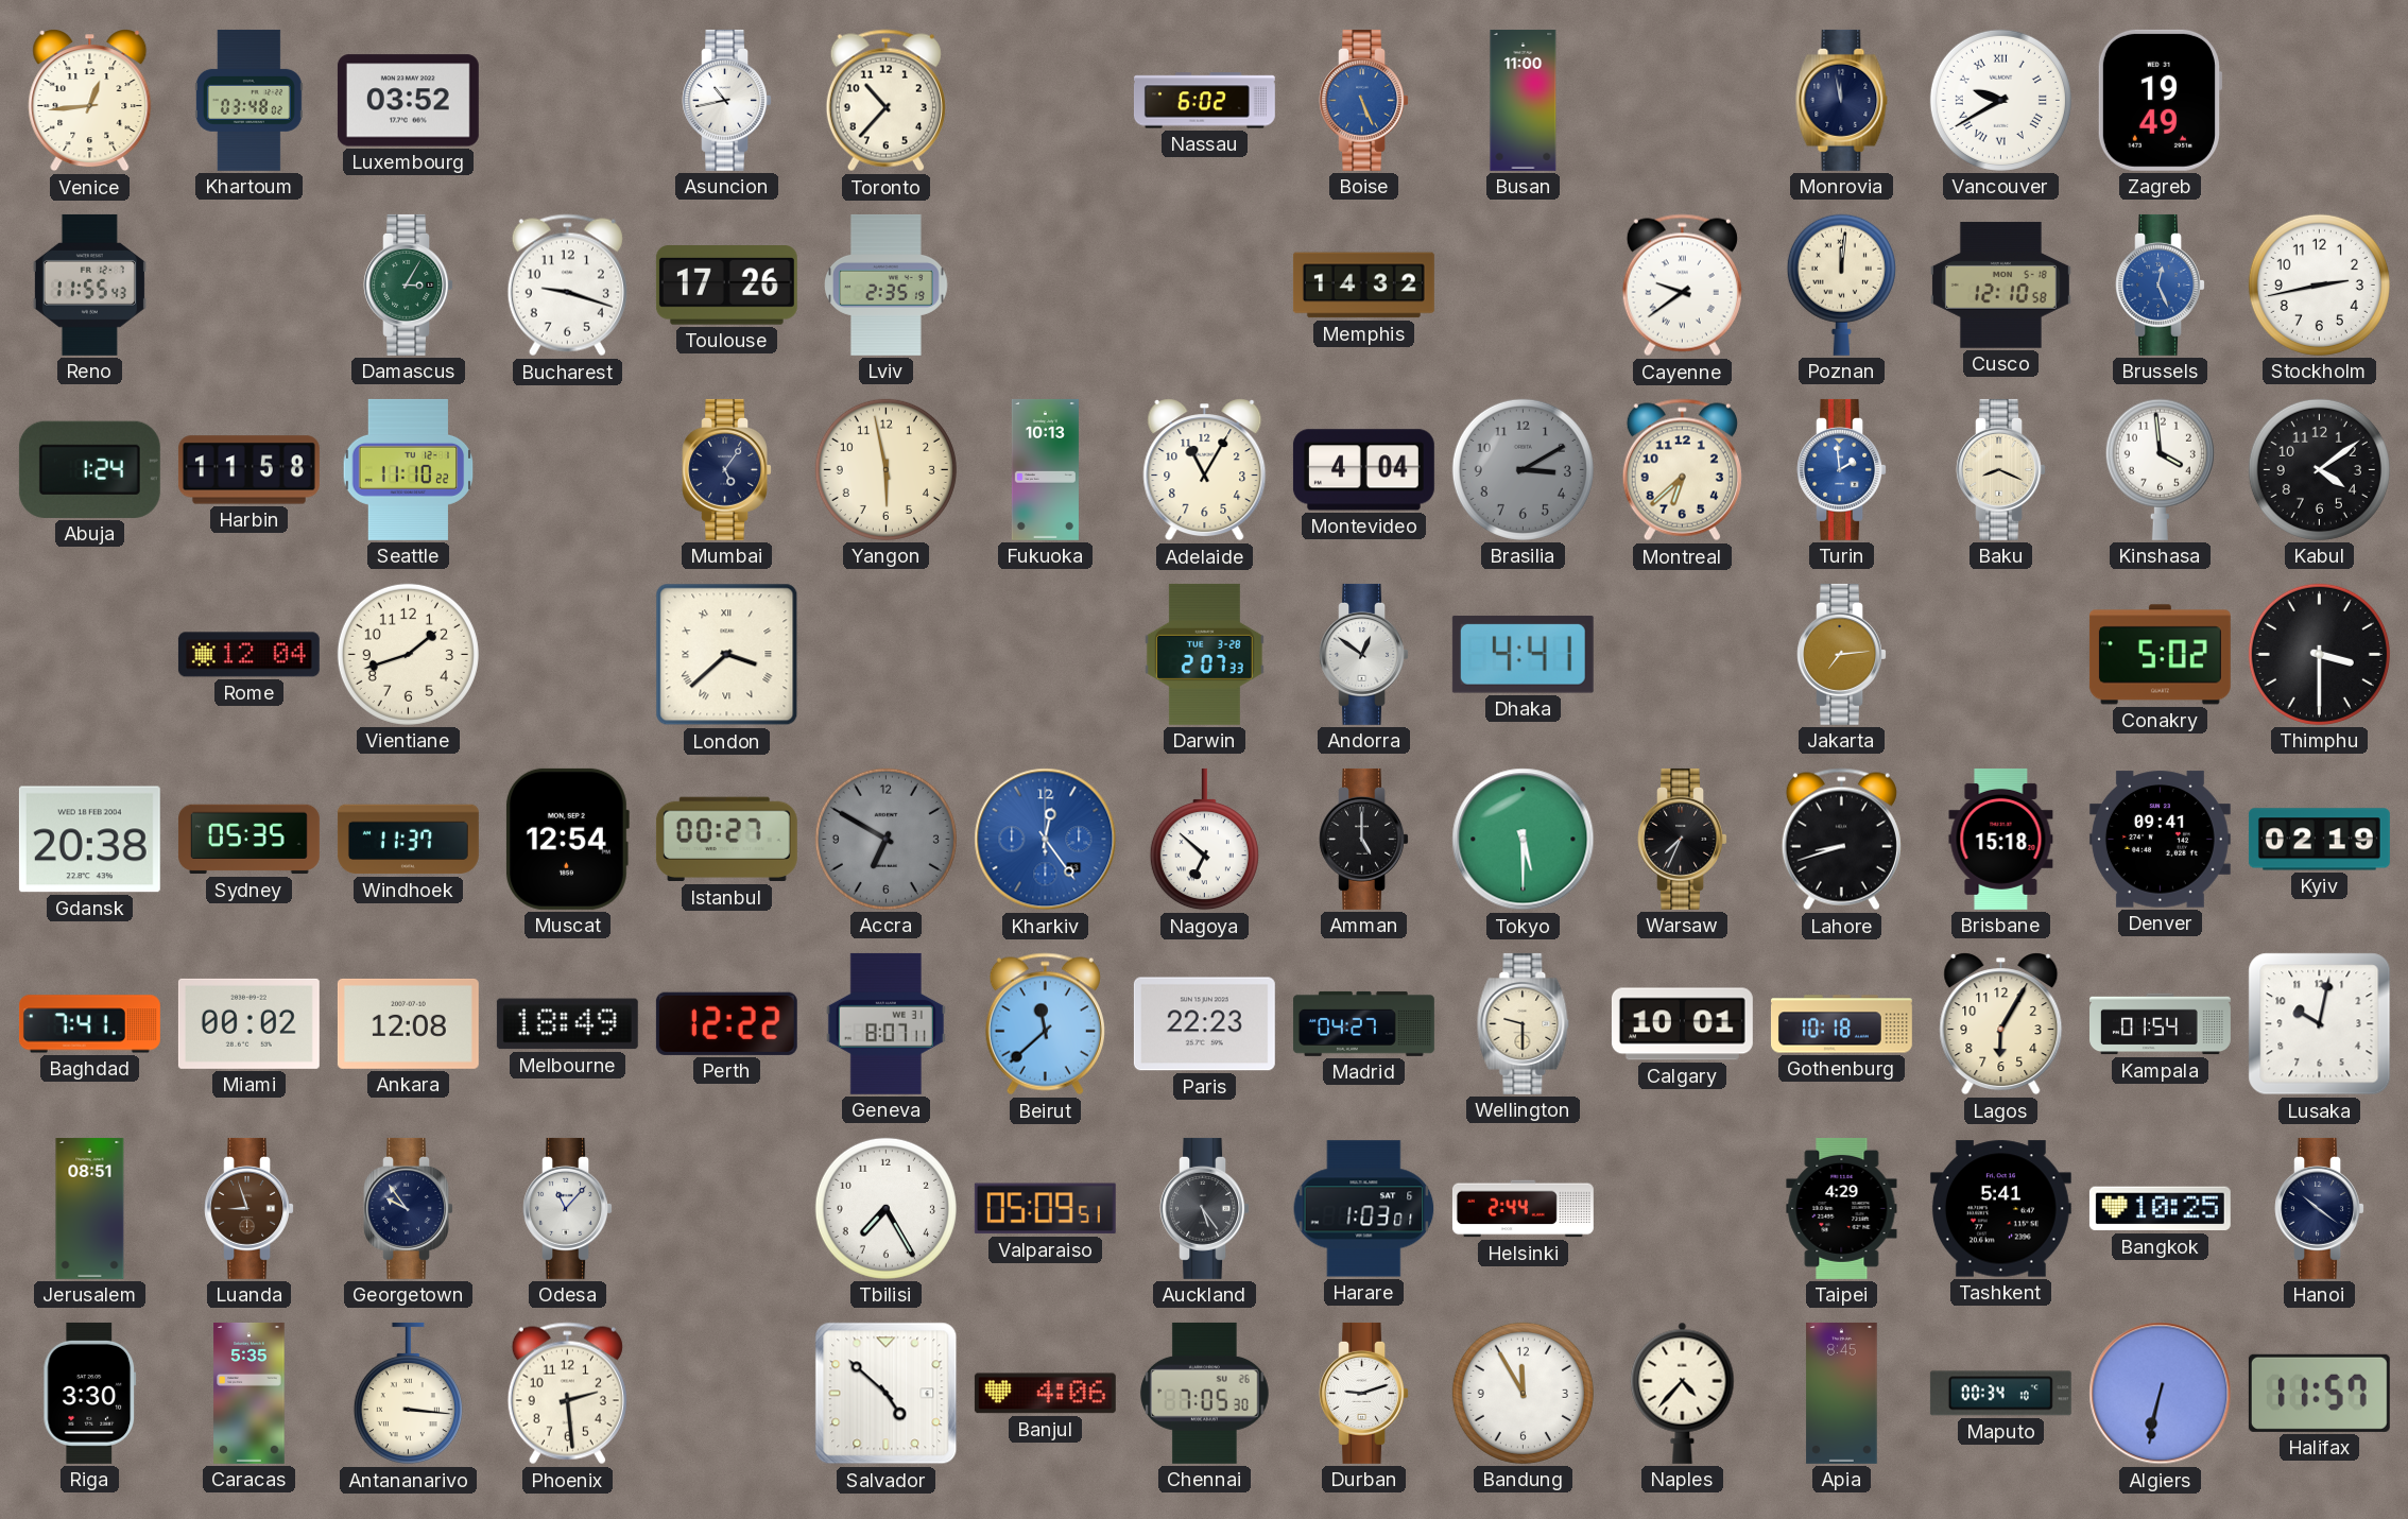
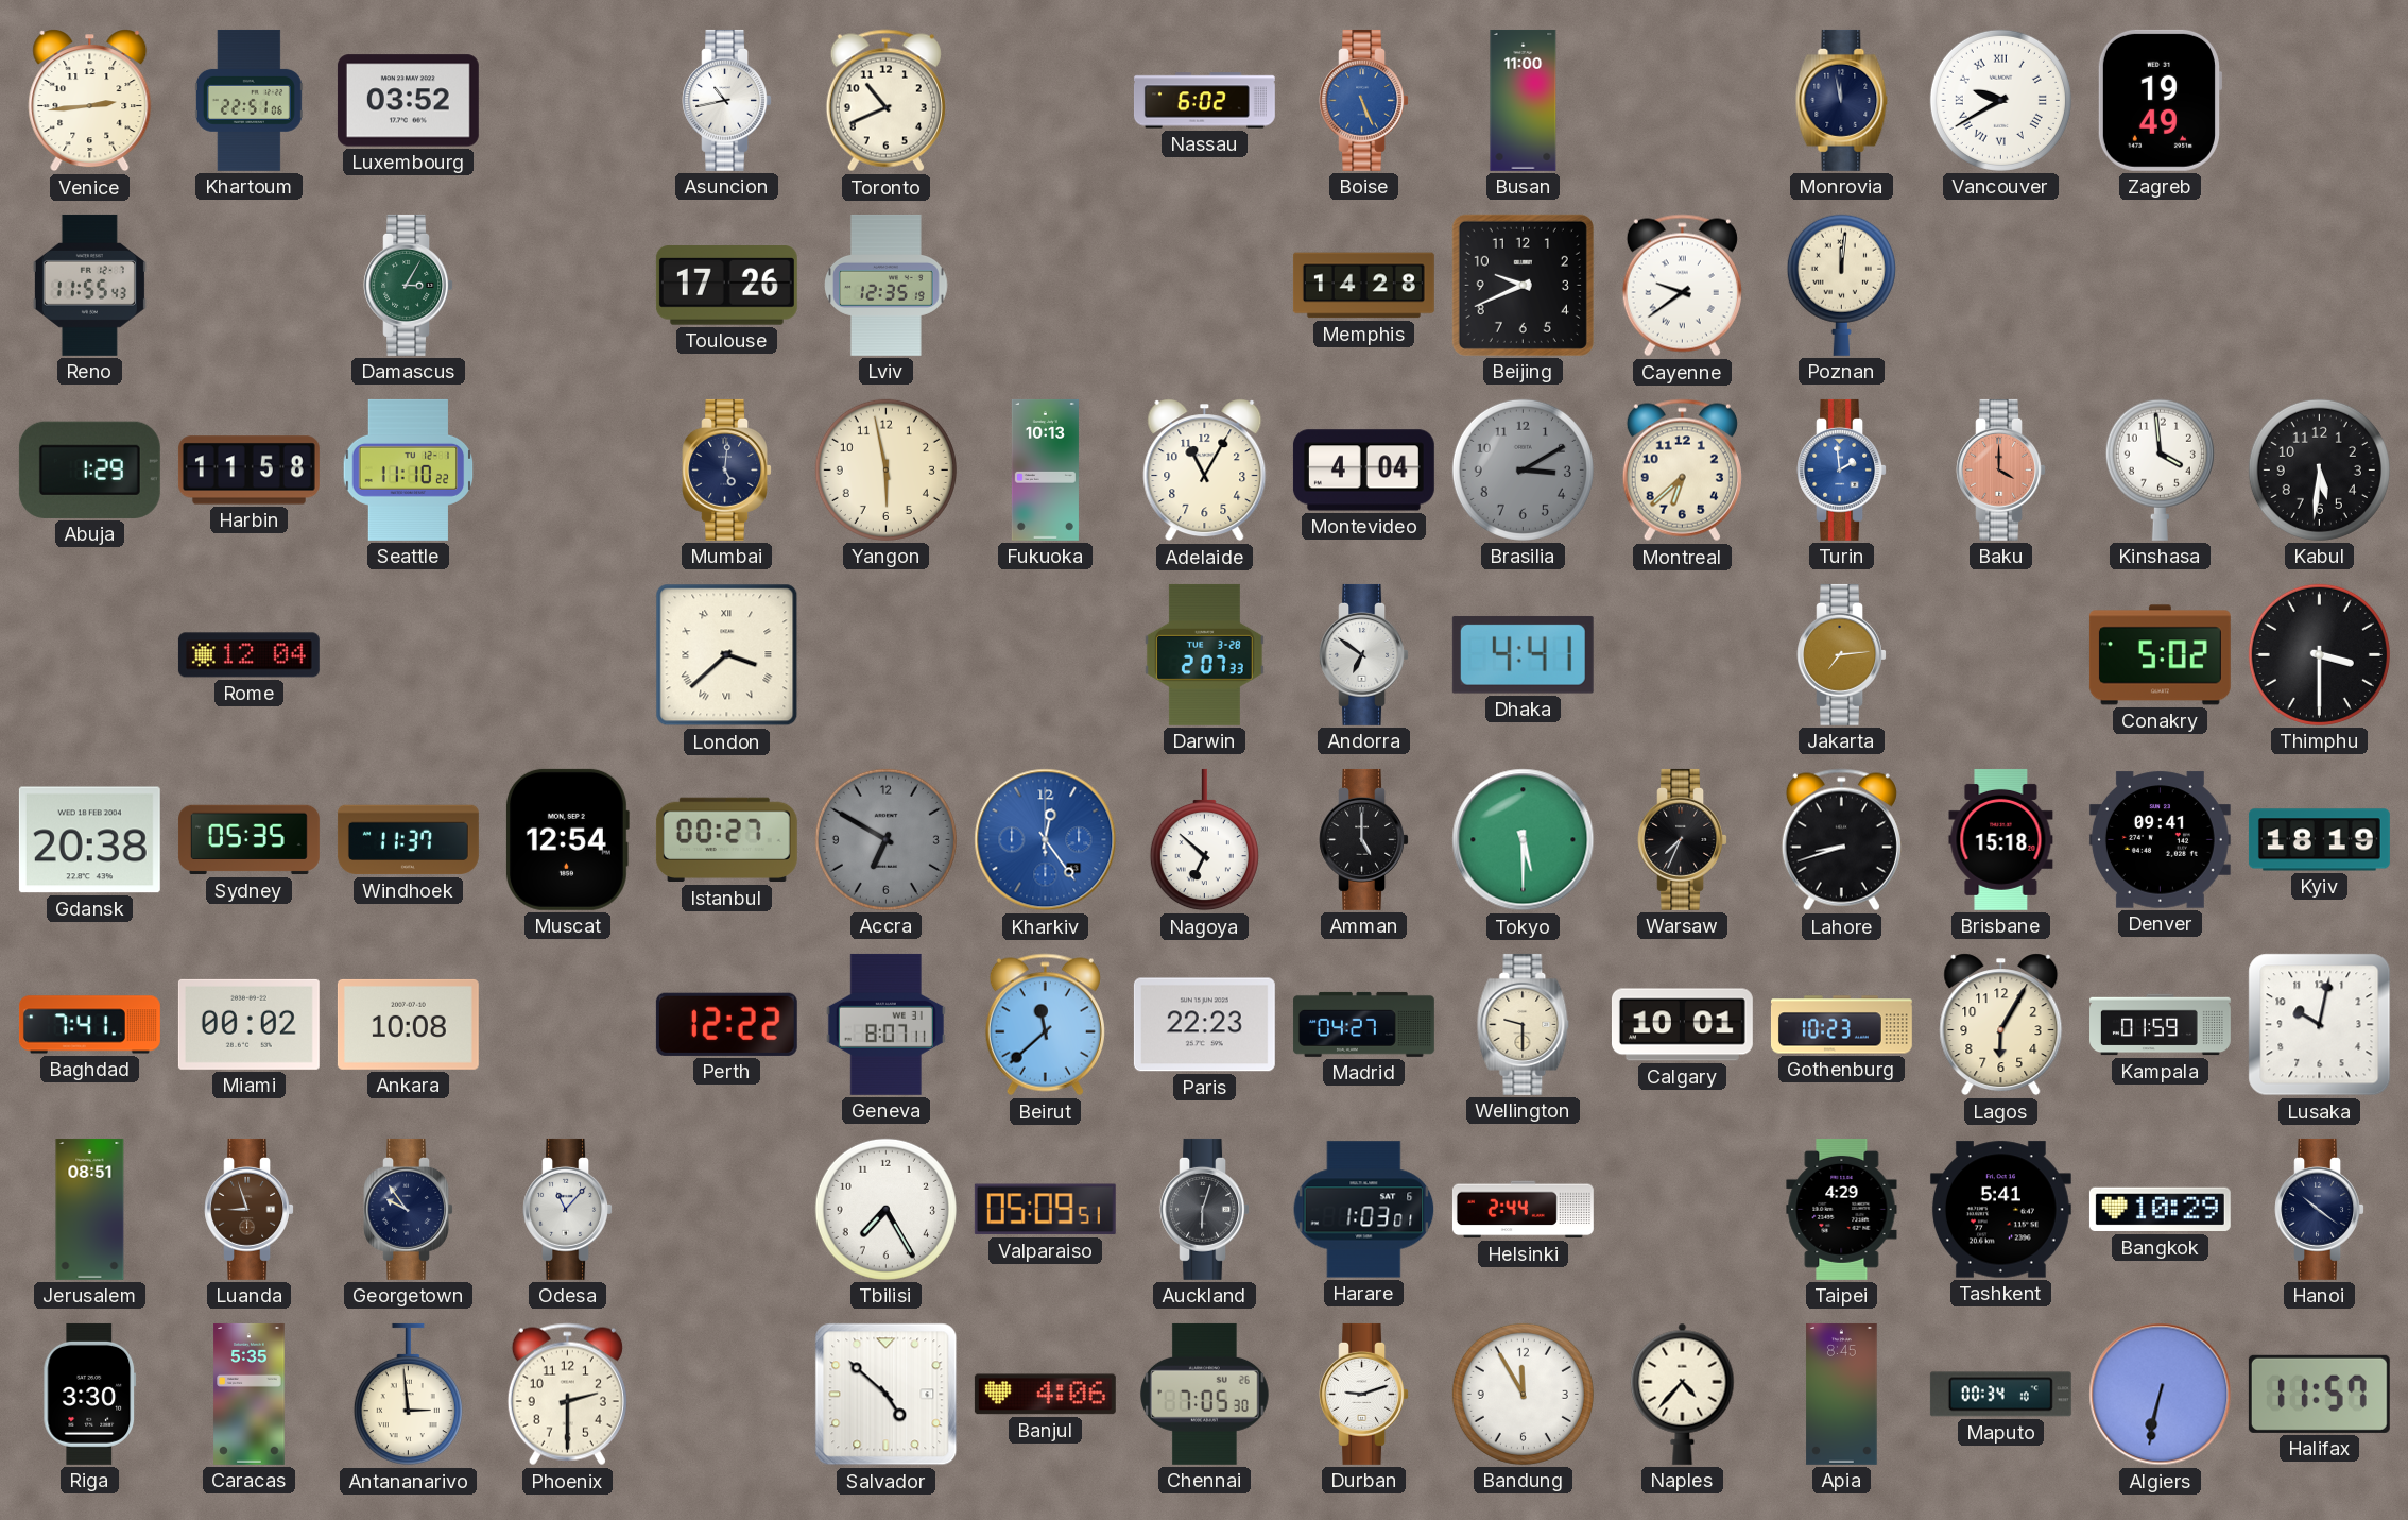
Venice: 12:44 -> 2:44
Khartoum: 03:48 -> 22:51
Toronto: 10:37 -> 10:41
Bucharest: 9:18 -> none
Lviv: 2:35 -> 12:35
Memphis: 14:32 -> 14:28
Beijing: none -> 9:41
Cusco: 12:10 -> none
Brussels: 12:26 -> none
Stockholm: 2:43 -> none
Abuja: 1:24 -> 1:29
Mumbai: 5:06 -> 5:01
Baku: 8:19 -> 4:00
Baku dial: cream -> salmon
Kabul: 4:09 -> 5:31
Vientiane: 1:42 -> none
Andorra: 12:51 -> 6:51
Kyiv: 02:19 -> 18:19
Ankara: 12:08 -> 10:08
Melbourne: 18:49 -> none
Gothenburg: 10:18 -> 10:23
Kampala: 01:54 -> 01:59
Auckland: 5:24 -> 6:03
Bangkok: 10:25 -> 10:29
Antananarivo: 3:16 -> 2:59
Phoenix: 2:29 -> 2:30
